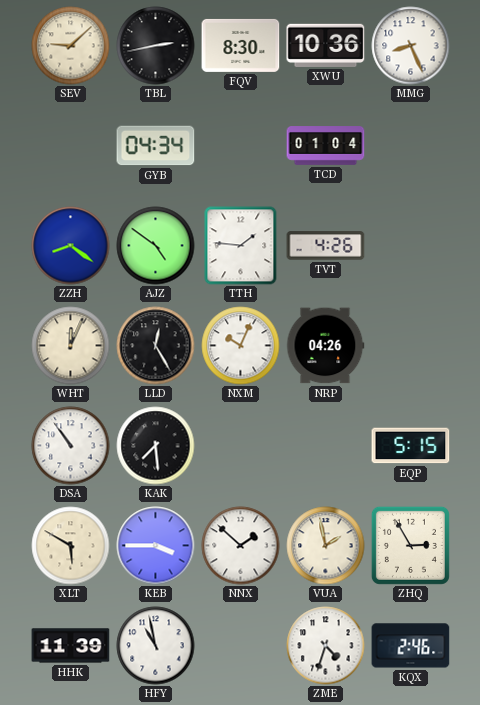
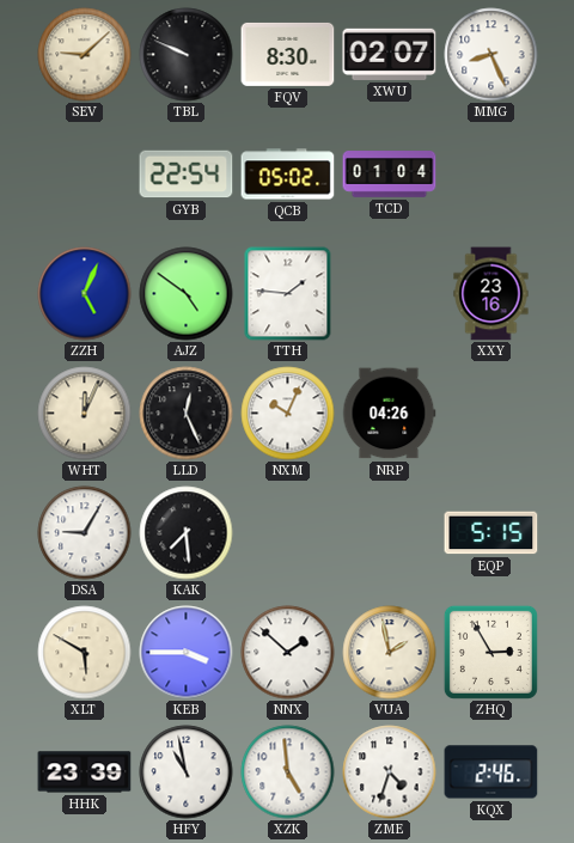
TBL: 2:43 -> 9:49
XWU: 10:36 -> 02:07
GYB: 04:34 -> 22:54
QCB: none -> 05:02
ZZH: 8:21 -> 5:04
TVT: 4:26 -> none
XXY: none -> 23:16
LLD: 12:25 -> 12:26
DSA: 10:54 -> 9:05
HHK: 11:39 -> 23:39
XZK: none -> 4:59
